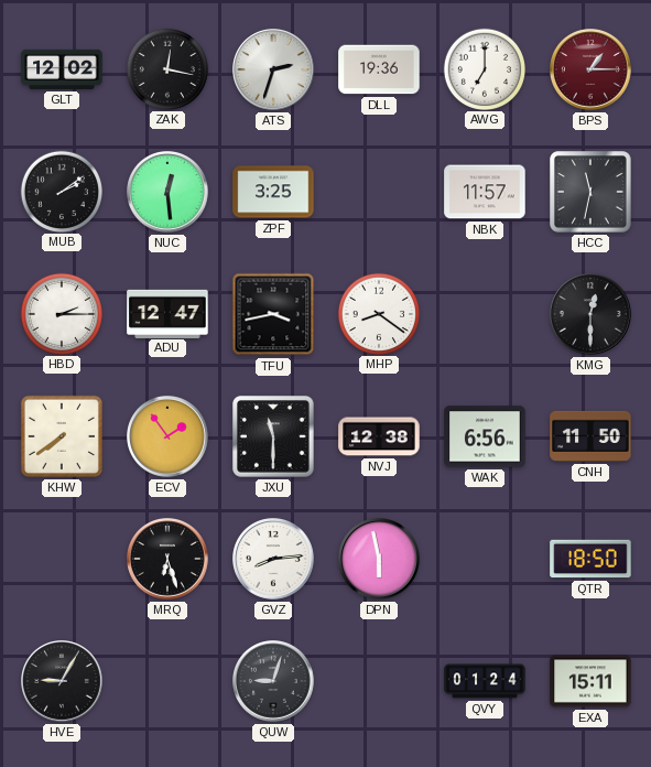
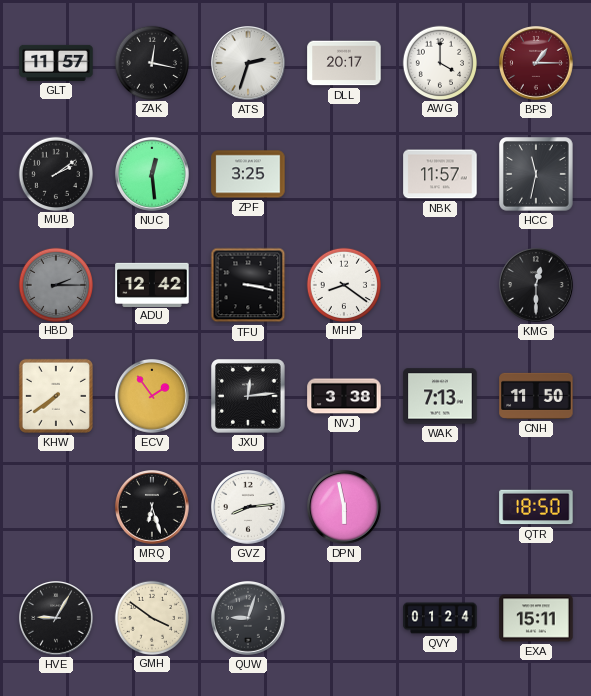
GLT: 12:02 -> 11:57
DLL: 19:36 -> 20:17
AWG: 7:00 -> 4:00
HBD dial: white -> grey
ADU: 12:47 -> 12:42
TFU: 3:43 -> 3:17
JXU: 11:30 -> 12:14
NVJ: 12:38 -> 3:38
WAK: 6:56 -> 7:13
GMH: none -> 3:51
